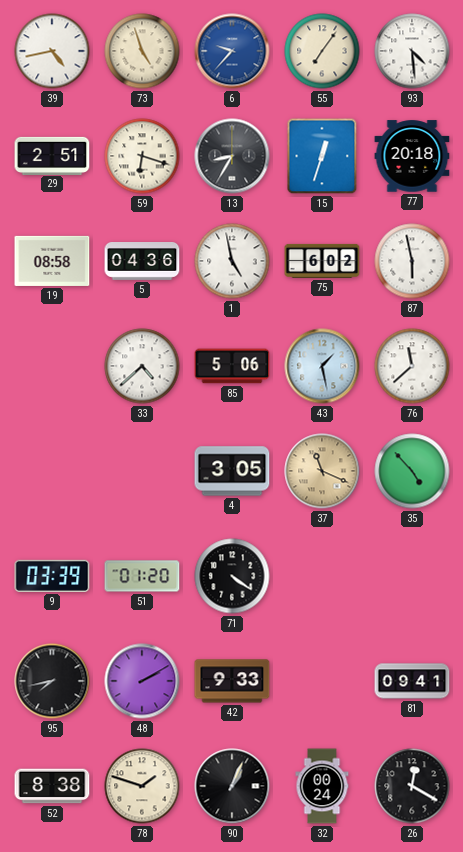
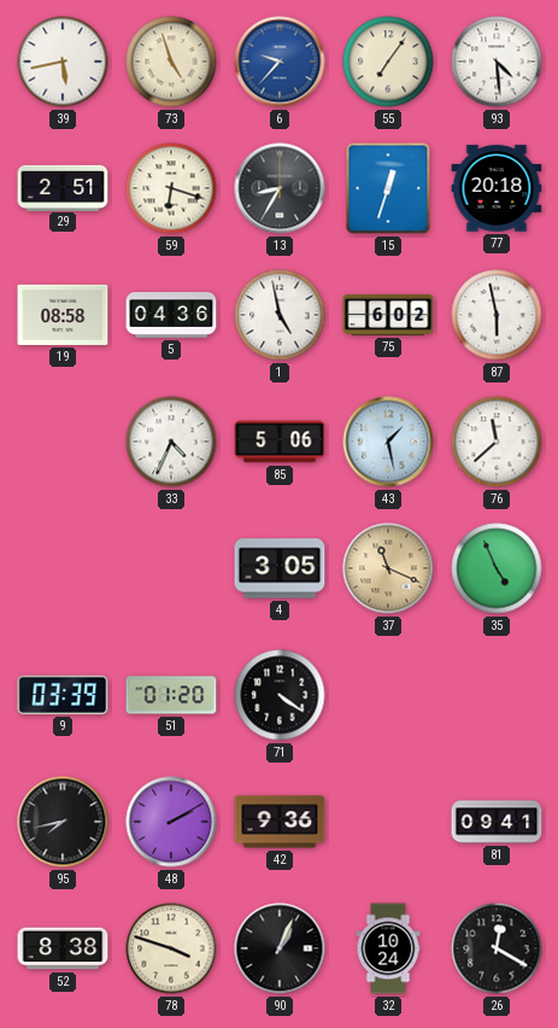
39: 4:43 -> 5:43
33: 4:38 -> 4:34
35: 4:53 -> 4:56
42: 9:33 -> 9:36
78: 1:48 -> 3:48
32: 00:24 -> 10:24
